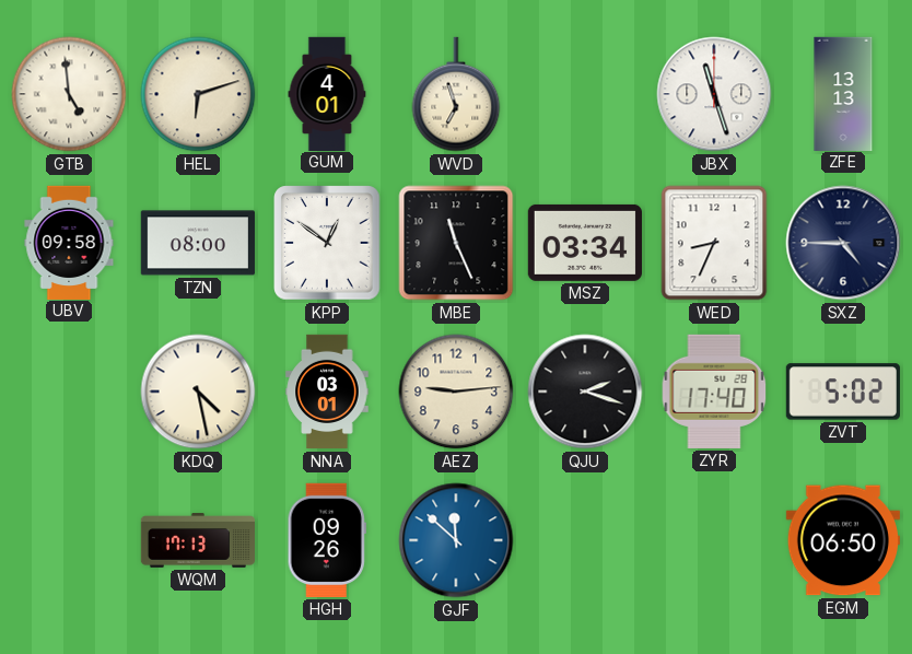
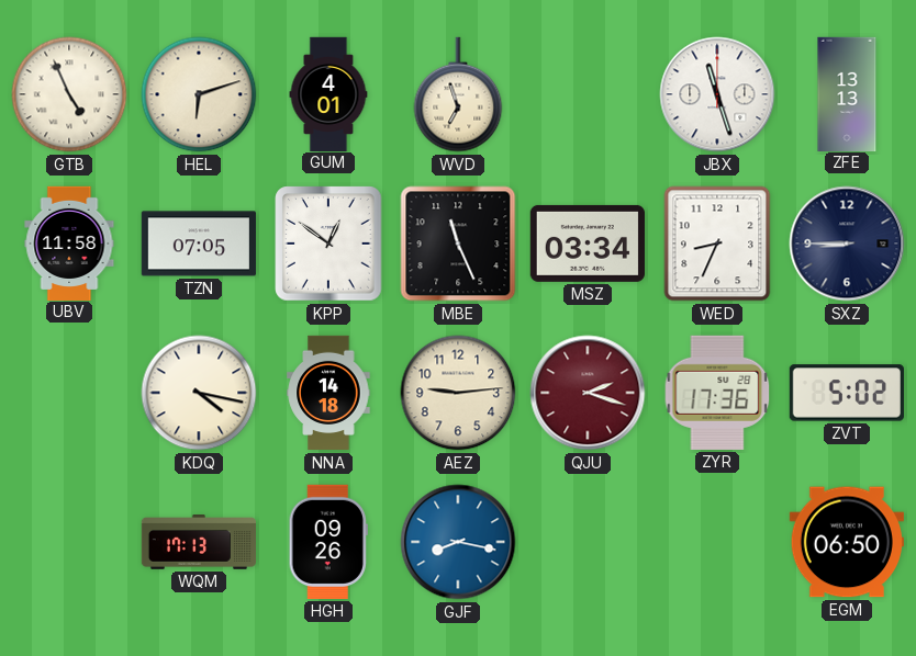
GTB: 4:59 -> 4:56
UBV: 09:58 -> 11:58
TZN: 08:00 -> 07:05
SXZ: 4:45 -> 8:45
KDQ: 4:28 -> 4:17
NNA: 03:01 -> 14:18
QJU dial: black -> burgundy
ZYR: 17:40 -> 17:36
GJF: 11:52 -> 8:17
